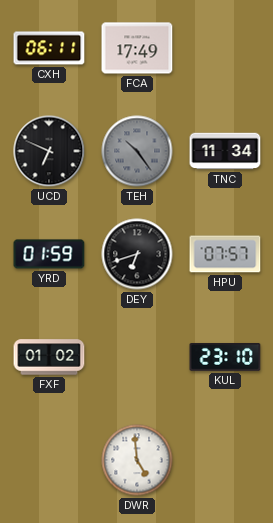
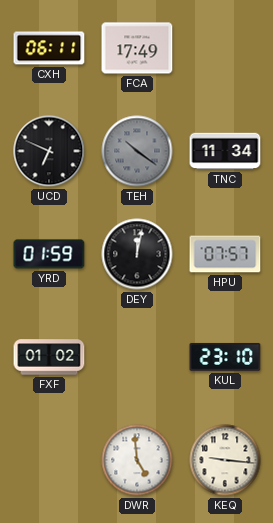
TEH: 10:24 -> 10:21
DEY: 6:42 -> 12:02
KEQ: none -> 9:16
